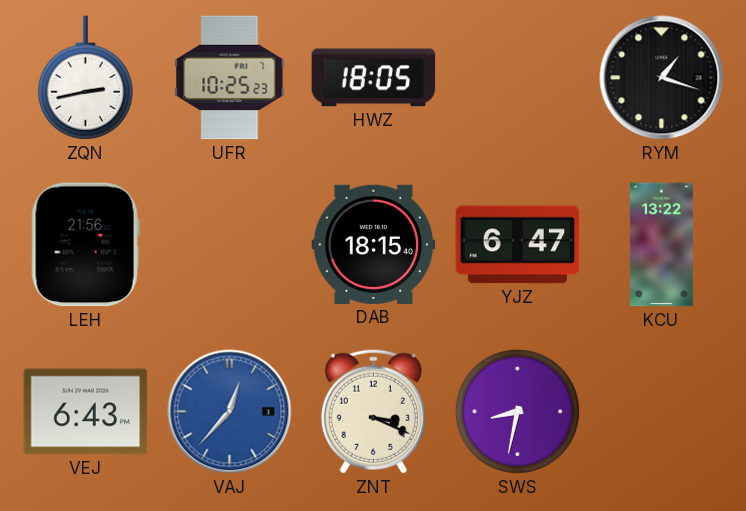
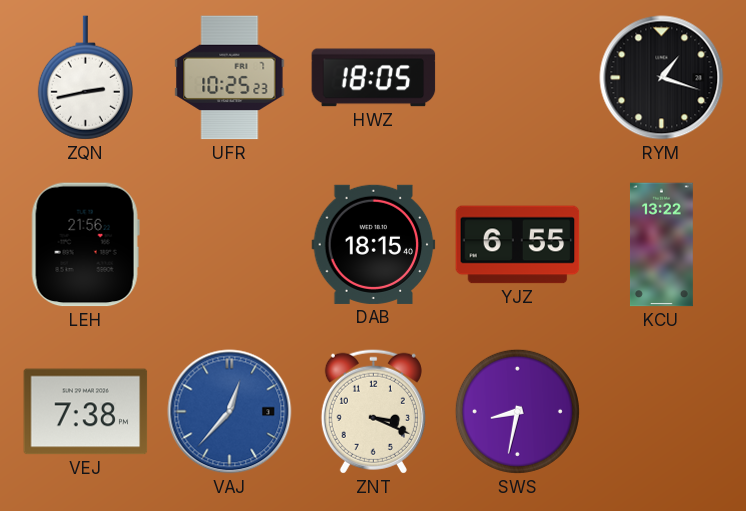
YJZ: 6:47 -> 6:55
VEJ: 6:43 -> 7:38
